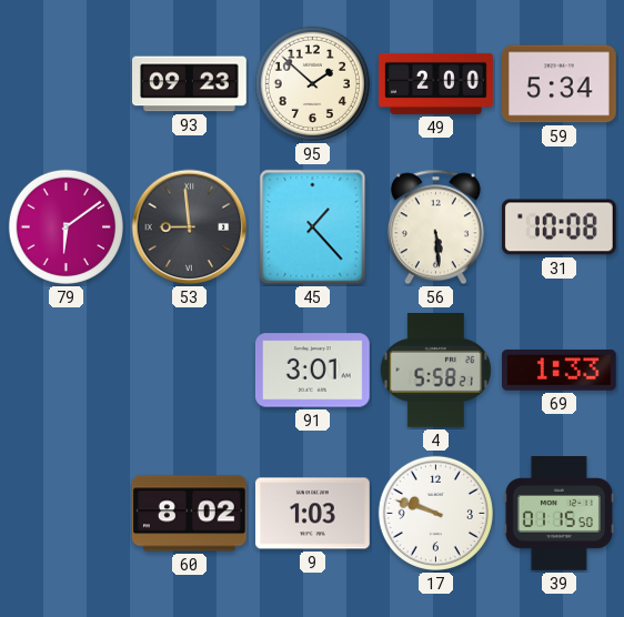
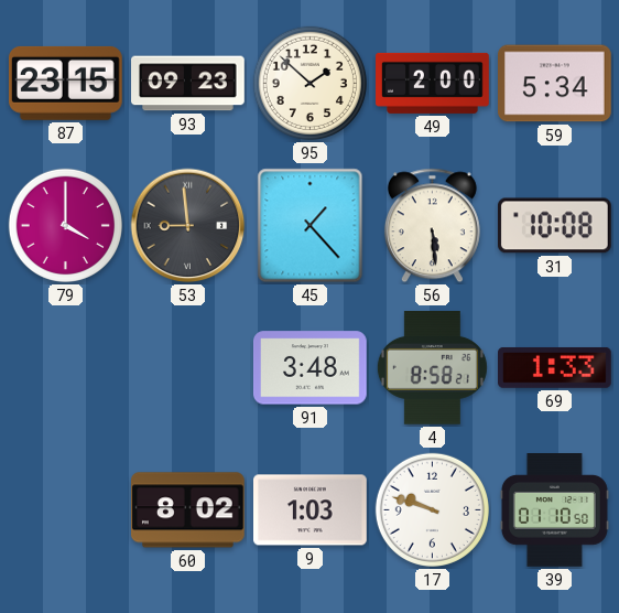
87: none -> 23:15
79: 6:09 -> 4:00
91: 3:01 -> 3:48
4: 5:58 -> 8:58
39: 01:15 -> 01:10
